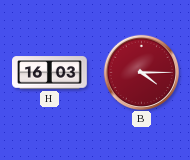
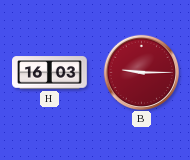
B: 4:15 -> 9:15
